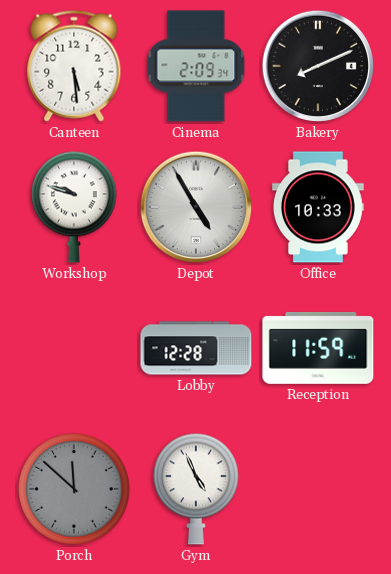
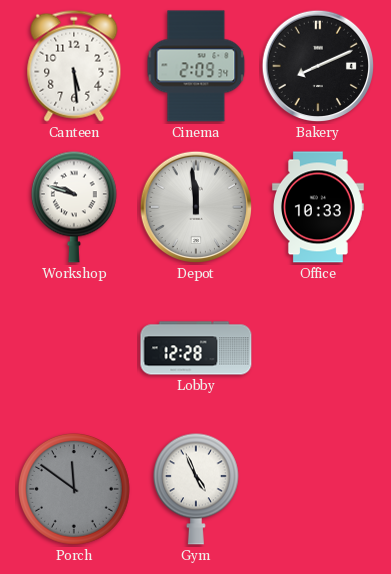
Depot: 4:55 -> 11:59
Reception: 11:59 -> none
Porch: 11:52 -> 11:51
